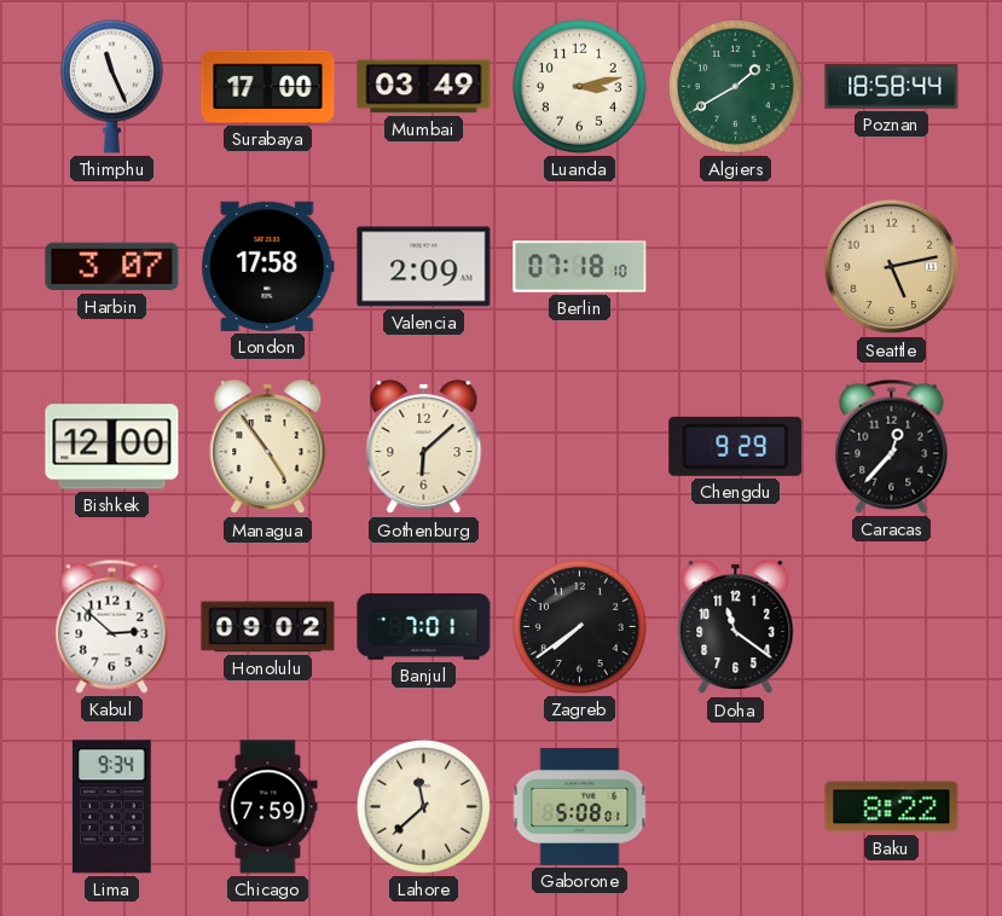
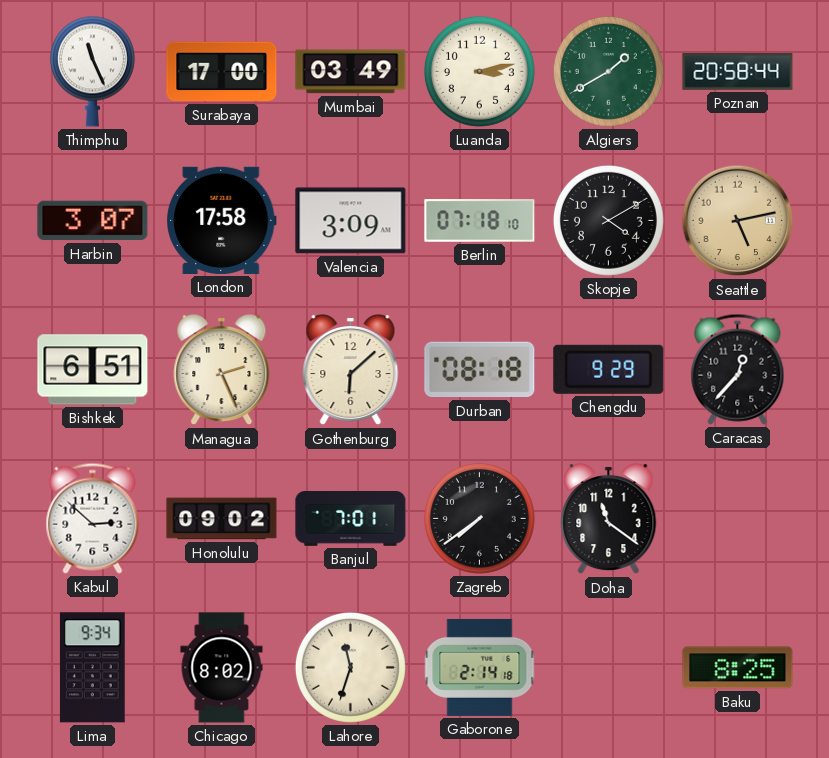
Poznan: 18:58 -> 20:58
Valencia: 2:09 -> 3:09
Skopje: none -> 4:10
Bishkek: 12:00 -> 6:51
Managua: 4:54 -> 2:26
Durban: none -> 08:18
Chicago: 7:59 -> 8:02
Lahore: 11:38 -> 11:33
Gaborone: 5:08 -> 2:14
Baku: 8:22 -> 8:25
